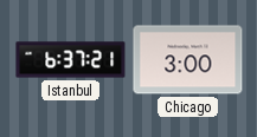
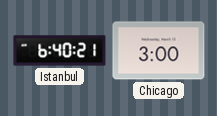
Istanbul: 6:37 -> 6:40
